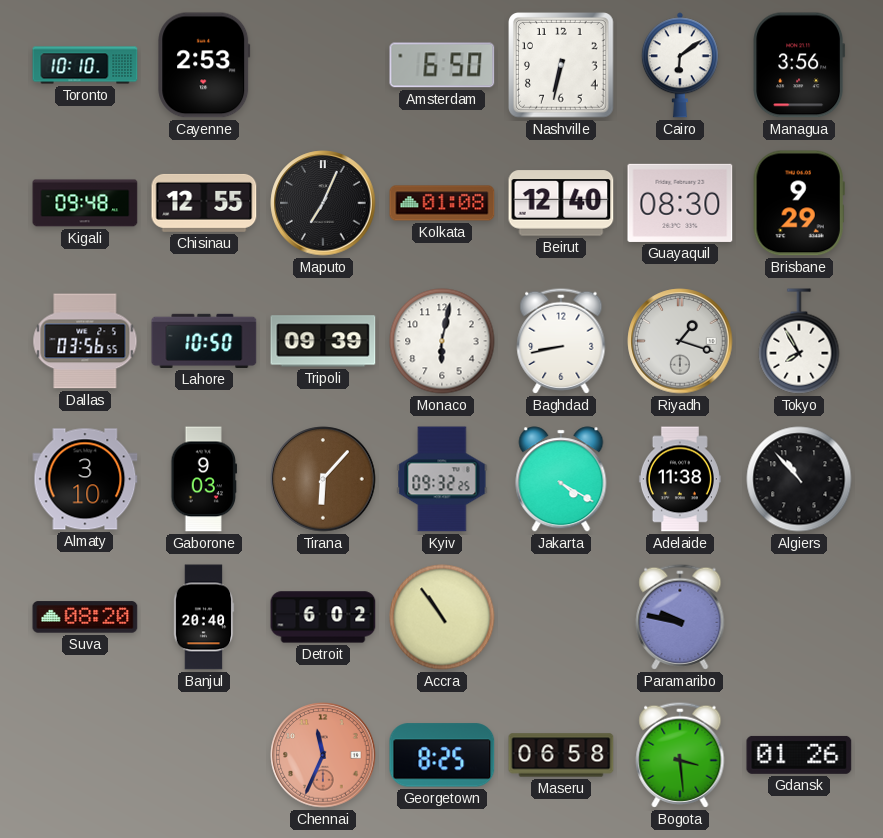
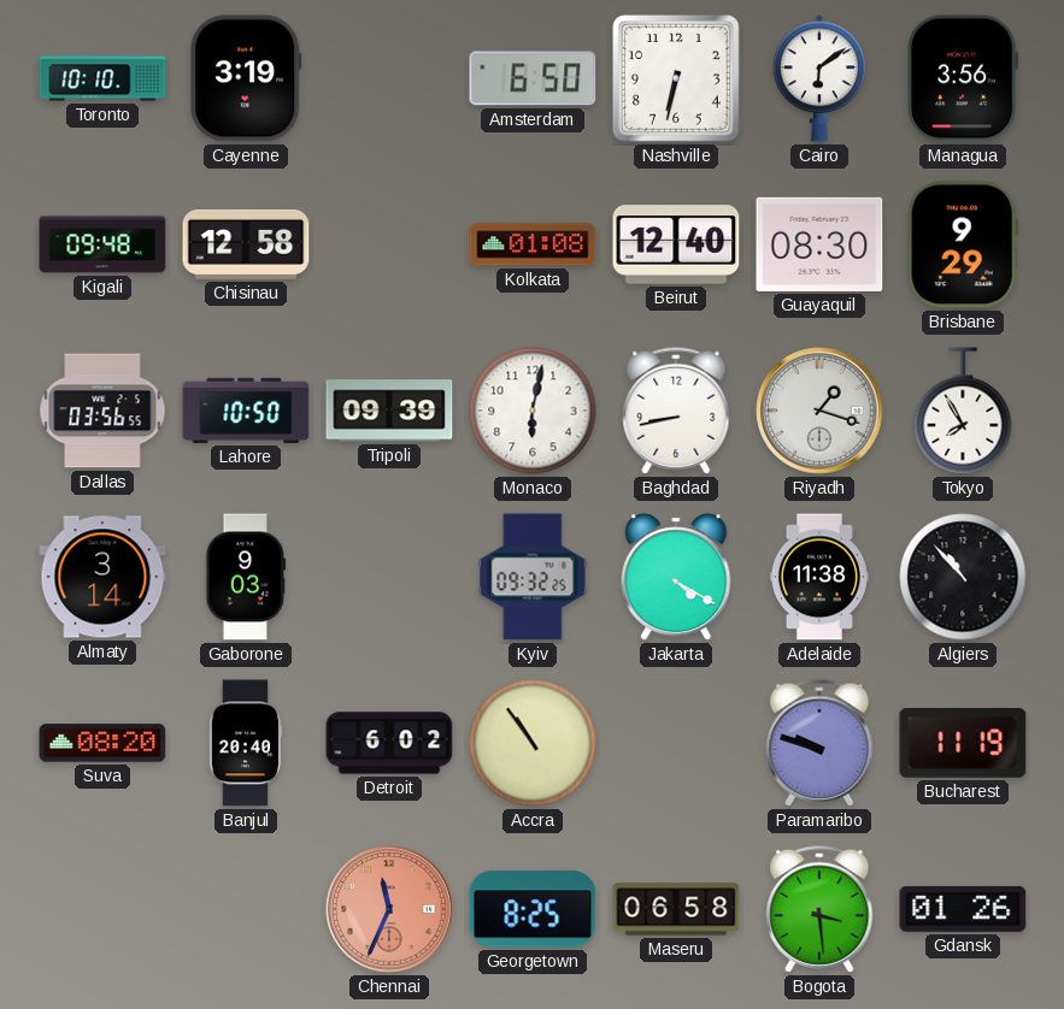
Cayenne: 2:53 -> 3:19
Chisinau: 12:55 -> 12:58
Maputo: 7:04 -> none
Almaty: 3:10 -> 3:14
Tirana: 6:07 -> none
Paramaribo: 9:47 -> 9:48
Bucharest: none -> 11:19
